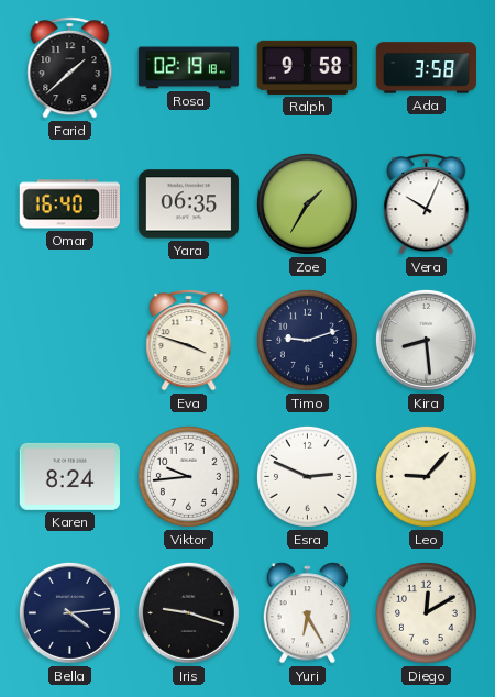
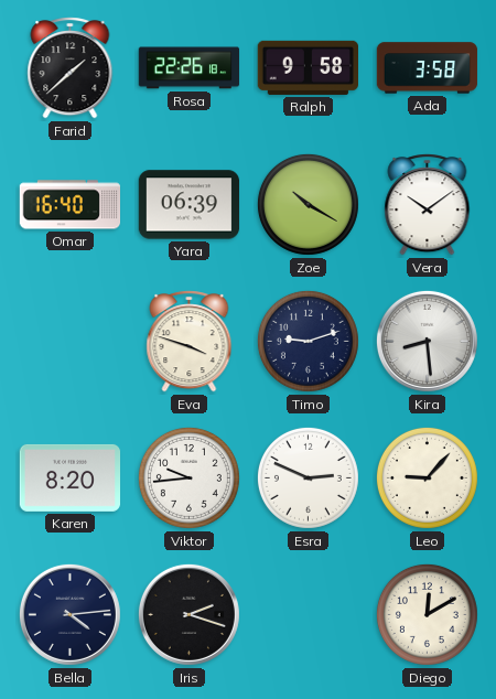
Rosa: 02:19 -> 22:26
Yara: 06:35 -> 06:39
Zoe: 1:35 -> 10:20
Vera: 10:04 -> 10:09
Karen: 8:24 -> 8:20
Iris: 9:18 -> 2:18
Yuri: 6:25 -> none
